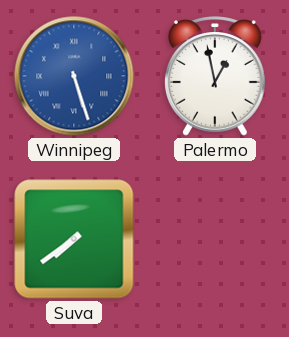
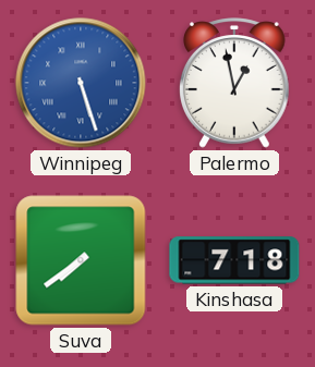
Kinshasa: none -> 7:18
